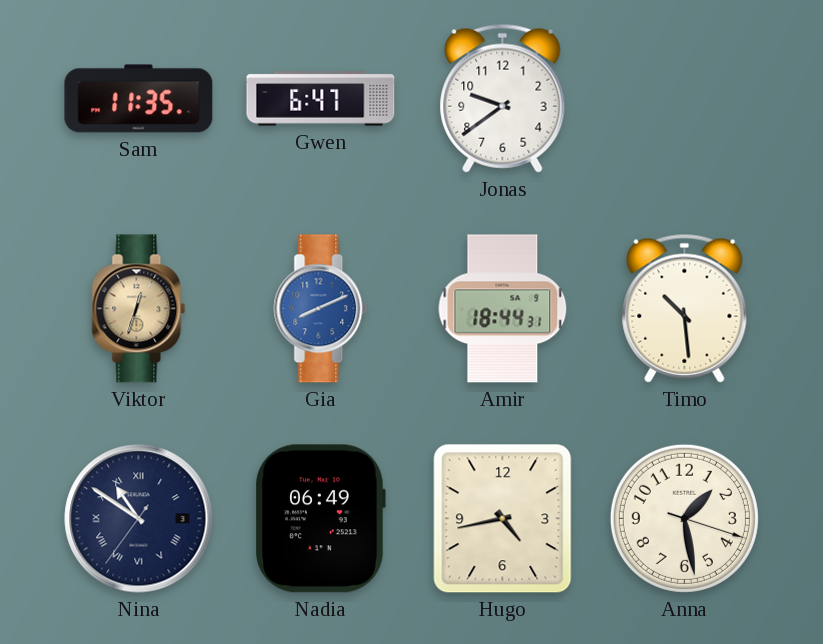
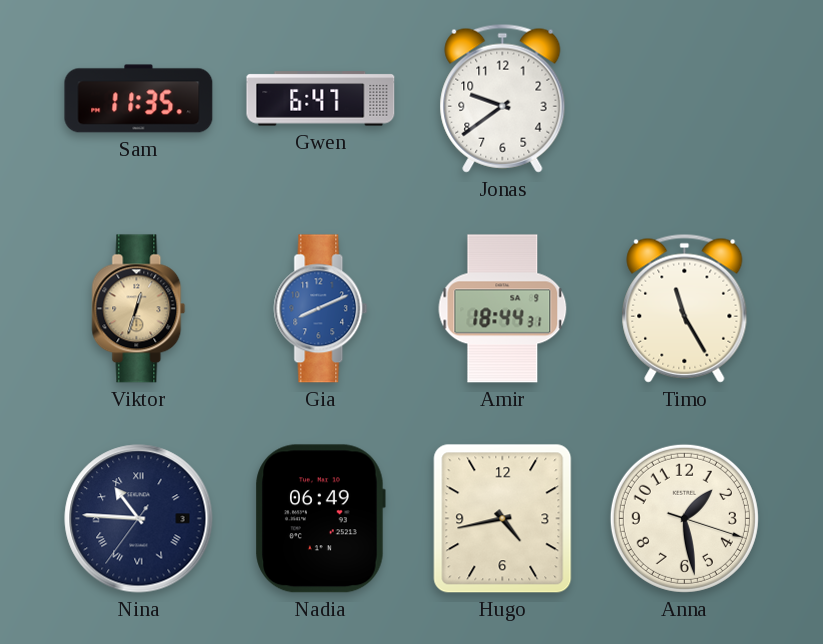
Timo: 10:29 -> 11:25
Nina: 10:50 -> 10:45
